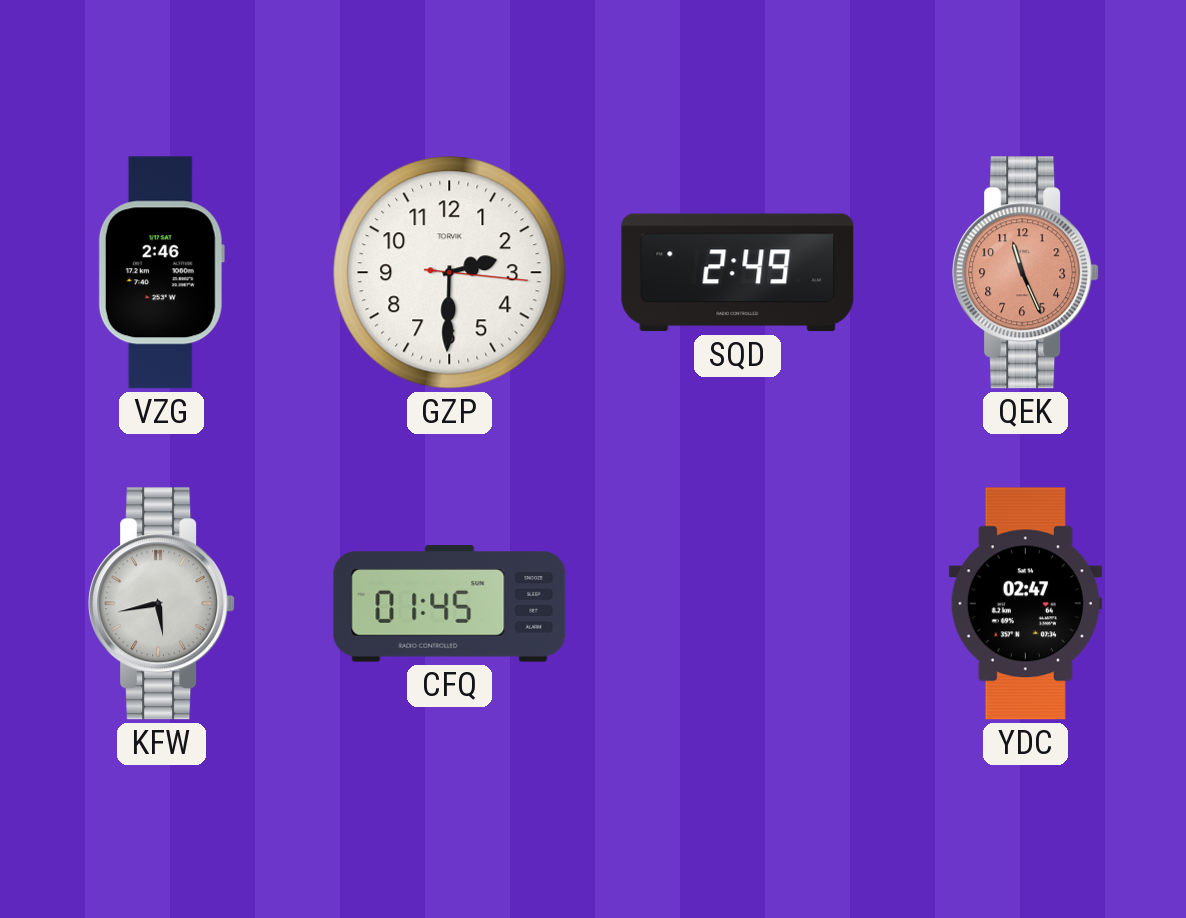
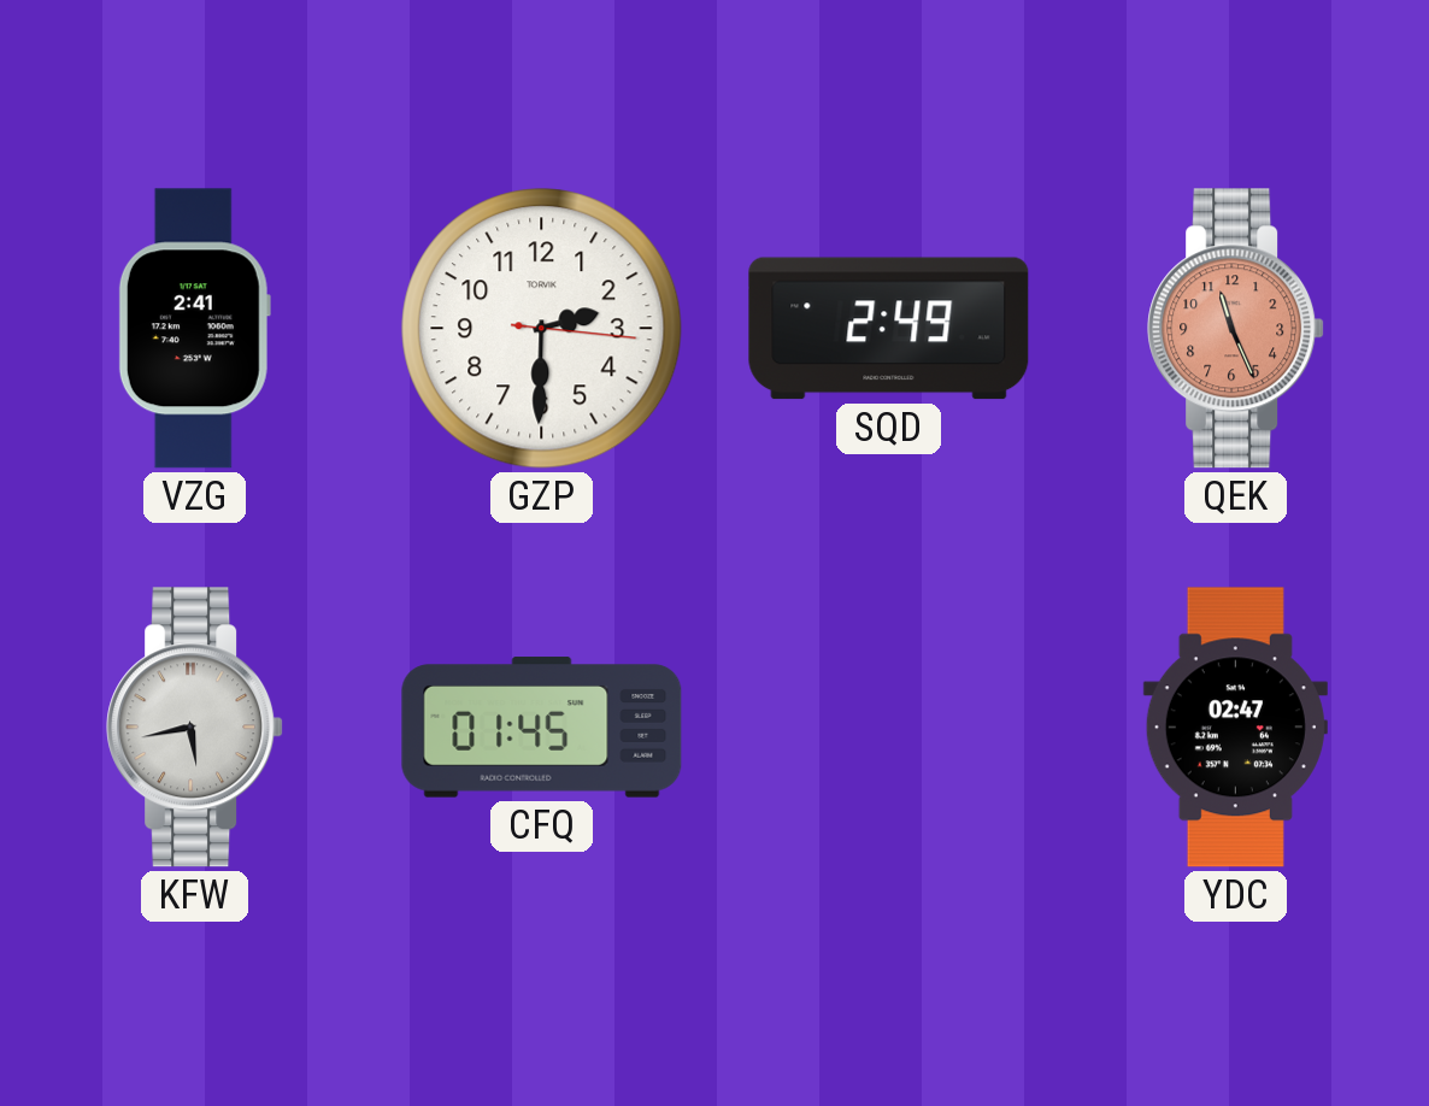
VZG: 2:46 -> 2:41
